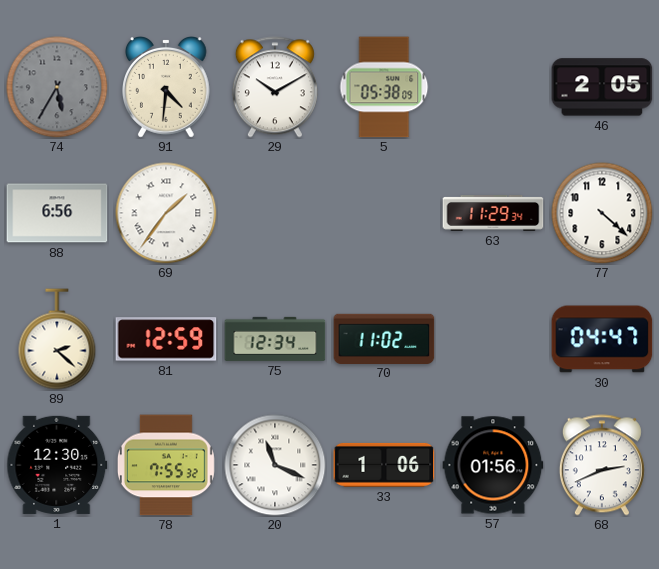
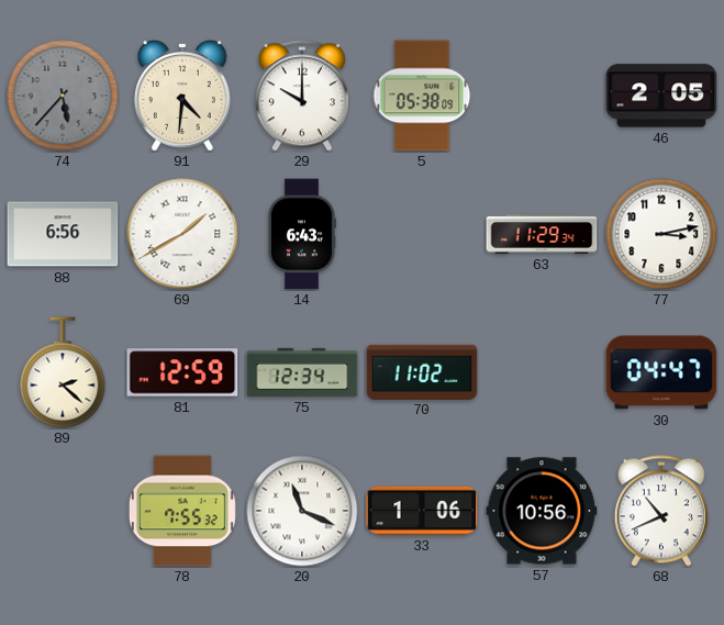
74: 5:35 -> 5:37
29: 10:10 -> 10:00
69: 1:36 -> 1:40
14: none -> 6:43
77: 4:22 -> 3:13
1: 12:30 -> none
57: 01:56 -> 10:56
68: 2:41 -> 10:41
